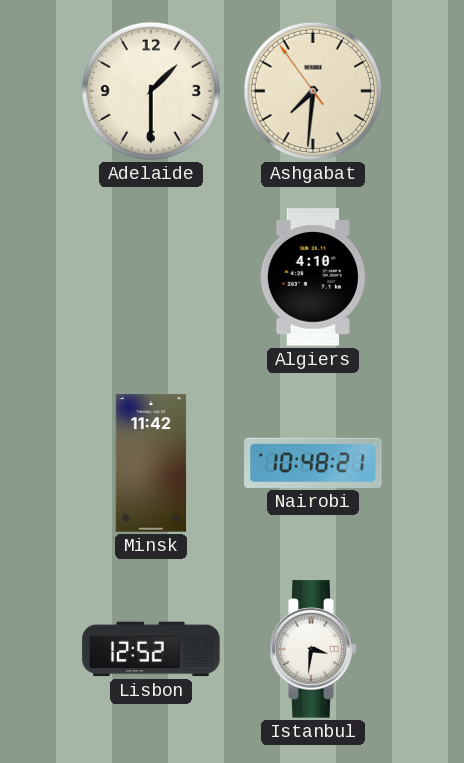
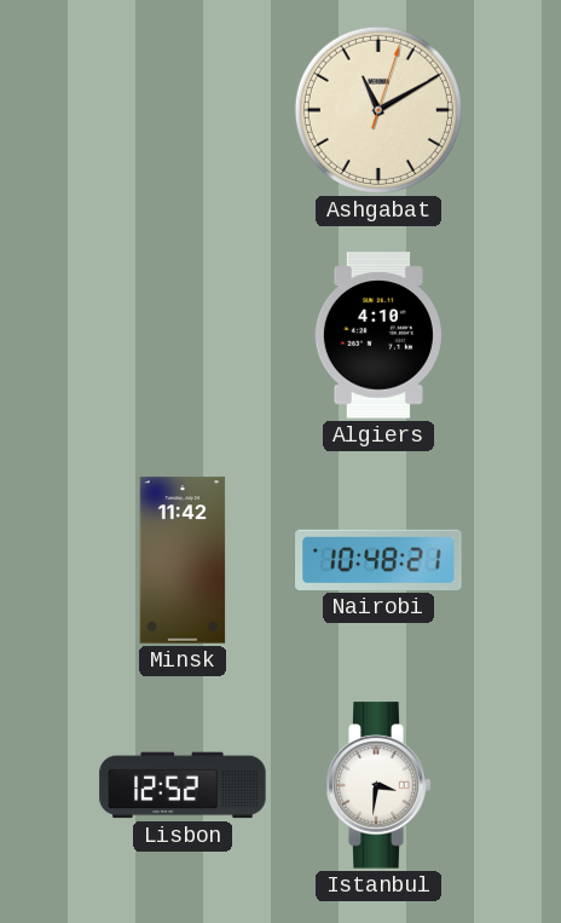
Adelaide: 1:30 -> none
Ashgabat: 7:30 -> 11:10
